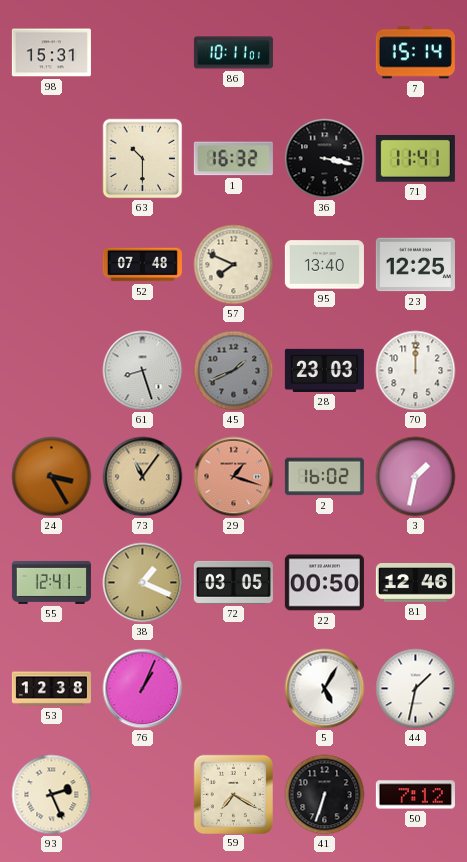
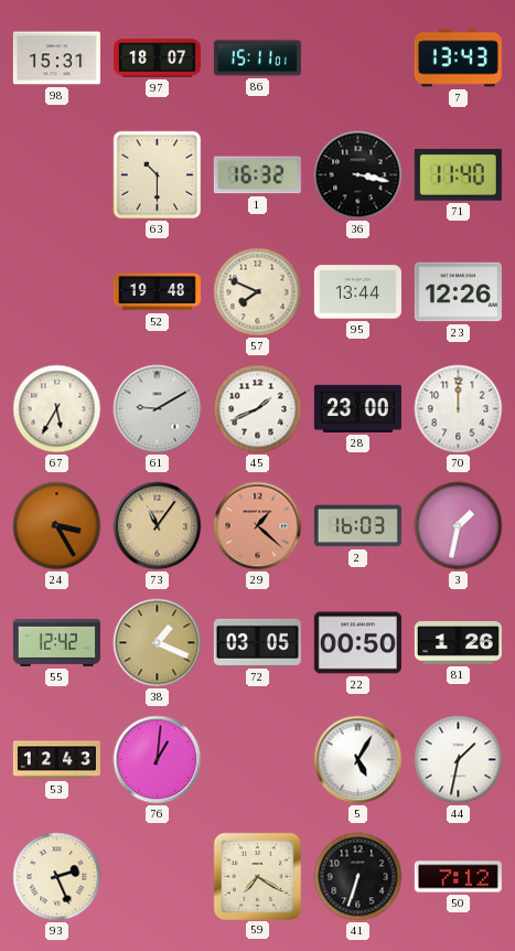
97: none -> 18:07
86: 10:11 -> 15:11
7: 15:14 -> 13:43
71: 11:41 -> 11:40
52: 07:48 -> 19:48
95: 13:40 -> 13:44
23: 12:25 -> 12:26
67: none -> 5:35
61: 8:27 -> 9:10
45 dial: grey -> white
28: 23:03 -> 23:00
29: 1:18 -> 1:22
2: 16:02 -> 16:03
55: 12:41 -> 12:42
81: 12:46 -> 1:26
53: 12:38 -> 12:43
76: 1:04 -> 1:01
